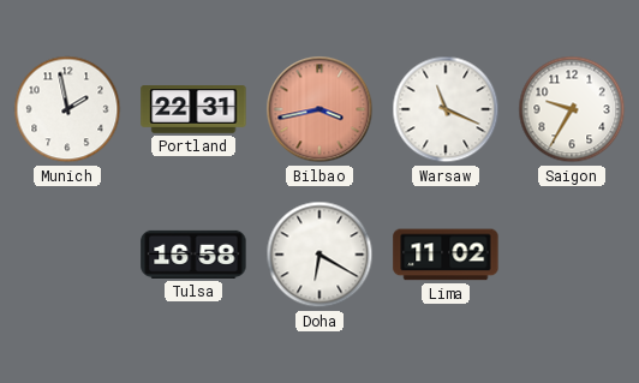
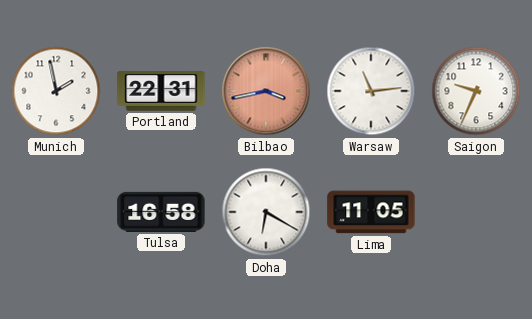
Warsaw: 11:19 -> 11:14
Saigon: 9:35 -> 9:34
Lima: 11:02 -> 11:05
